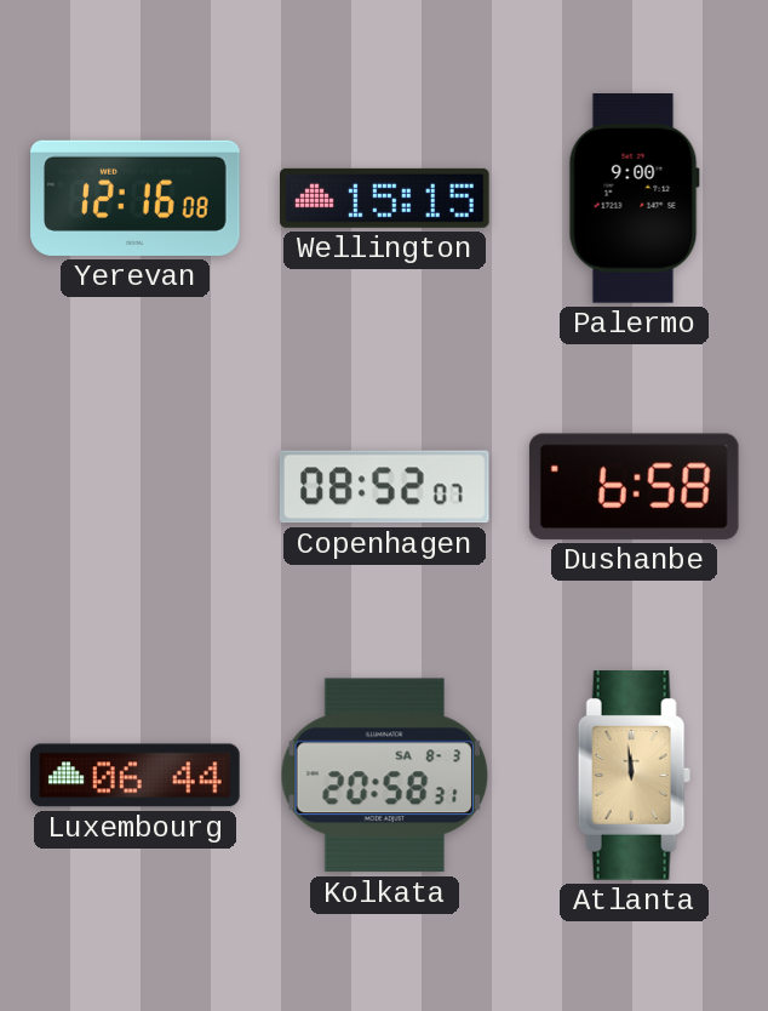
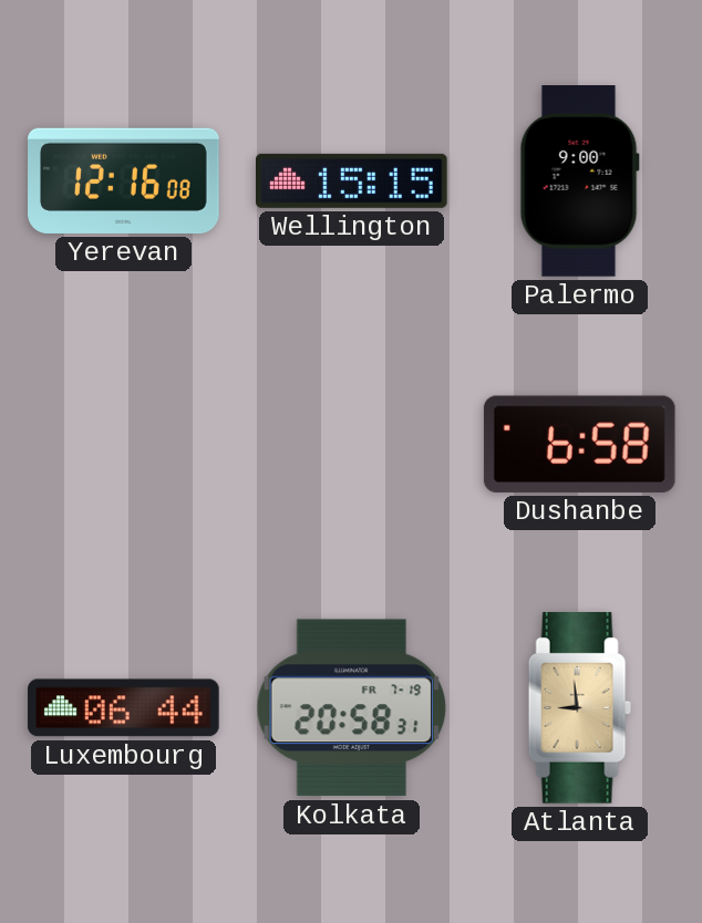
Copenhagen: 08:52 -> none
Kolkata date: SA 8-3 -> FR 7-19
Atlanta: 11:59 -> 8:59
